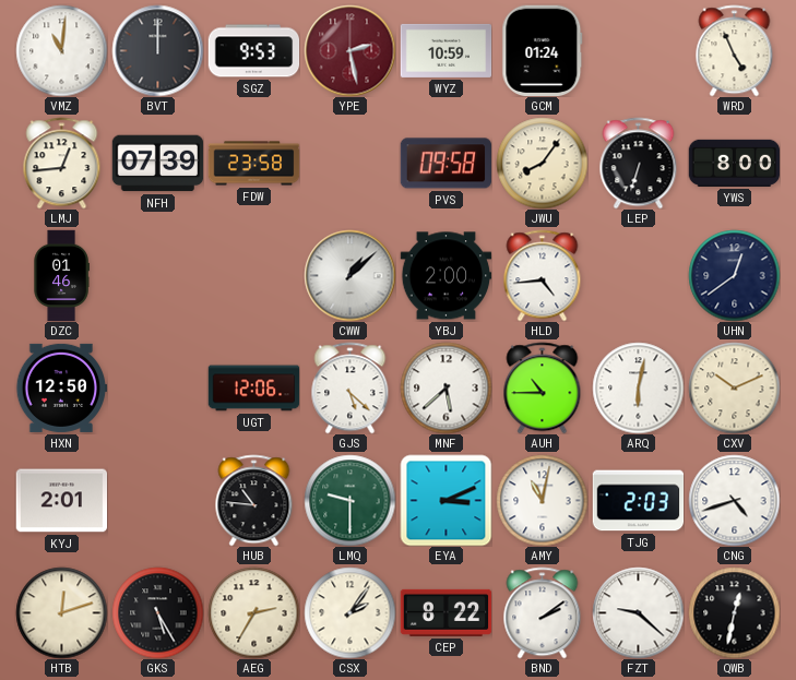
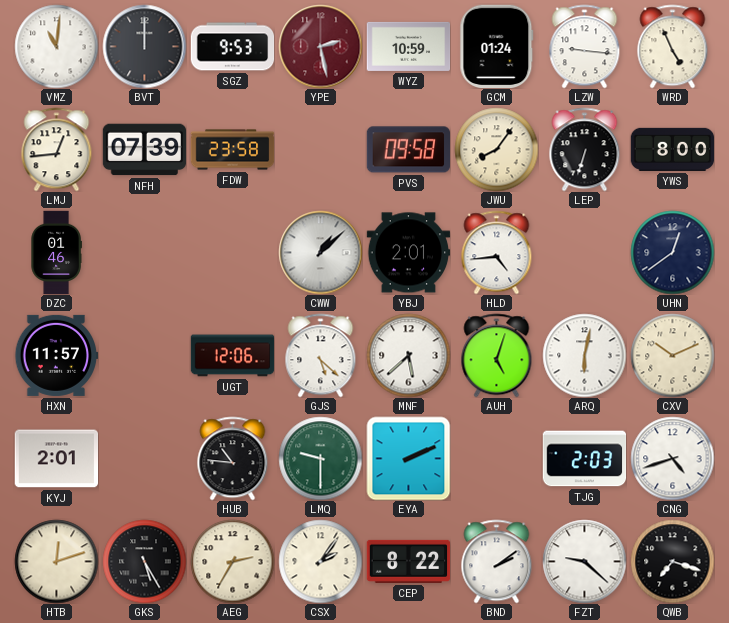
LZW: none -> 9:16
YBJ: 2:00 -> 2:01
HXN: 12:50 -> 11:57
AUH: 10:45 -> 5:03
EYA: 3:11 -> 2:11
AMY: 11:02 -> none
QWB: 12:32 -> 7:18
